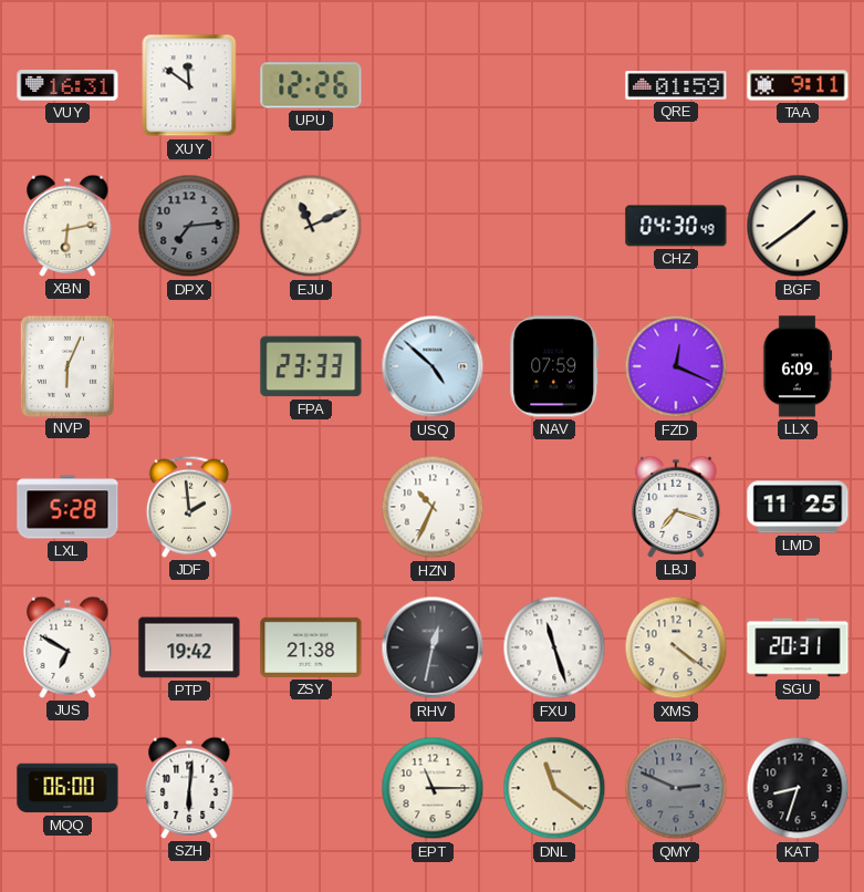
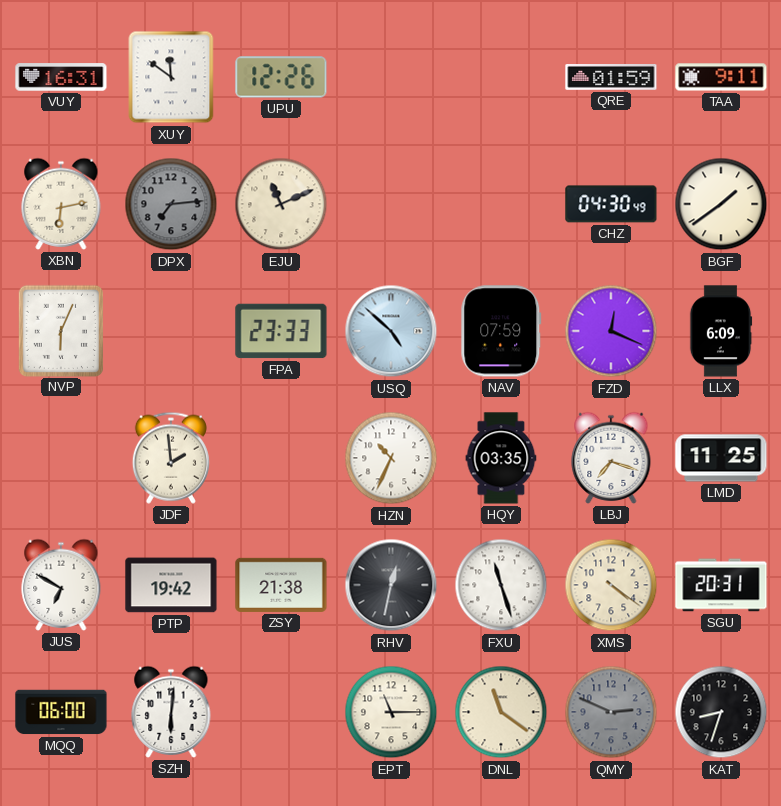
LXL: 5:28 -> none
HQY: none -> 03:35
